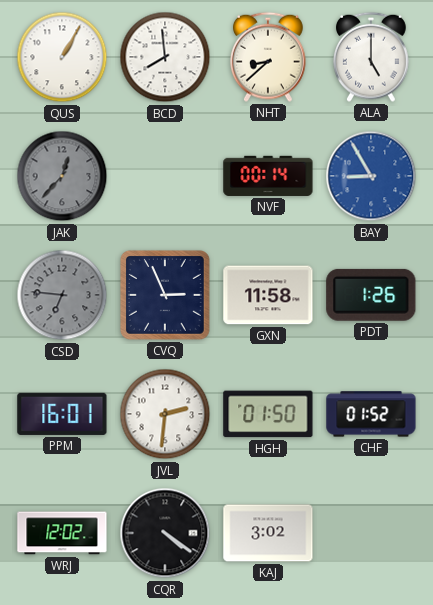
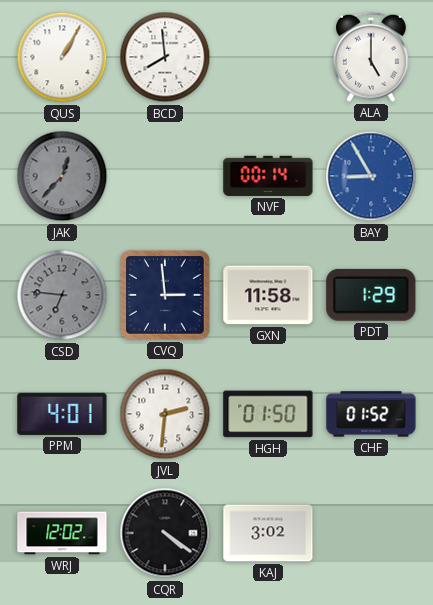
NHT: 8:38 -> none
CVQ: 2:56 -> 2:59
PDT: 1:26 -> 1:29
PPM: 16:01 -> 4:01
